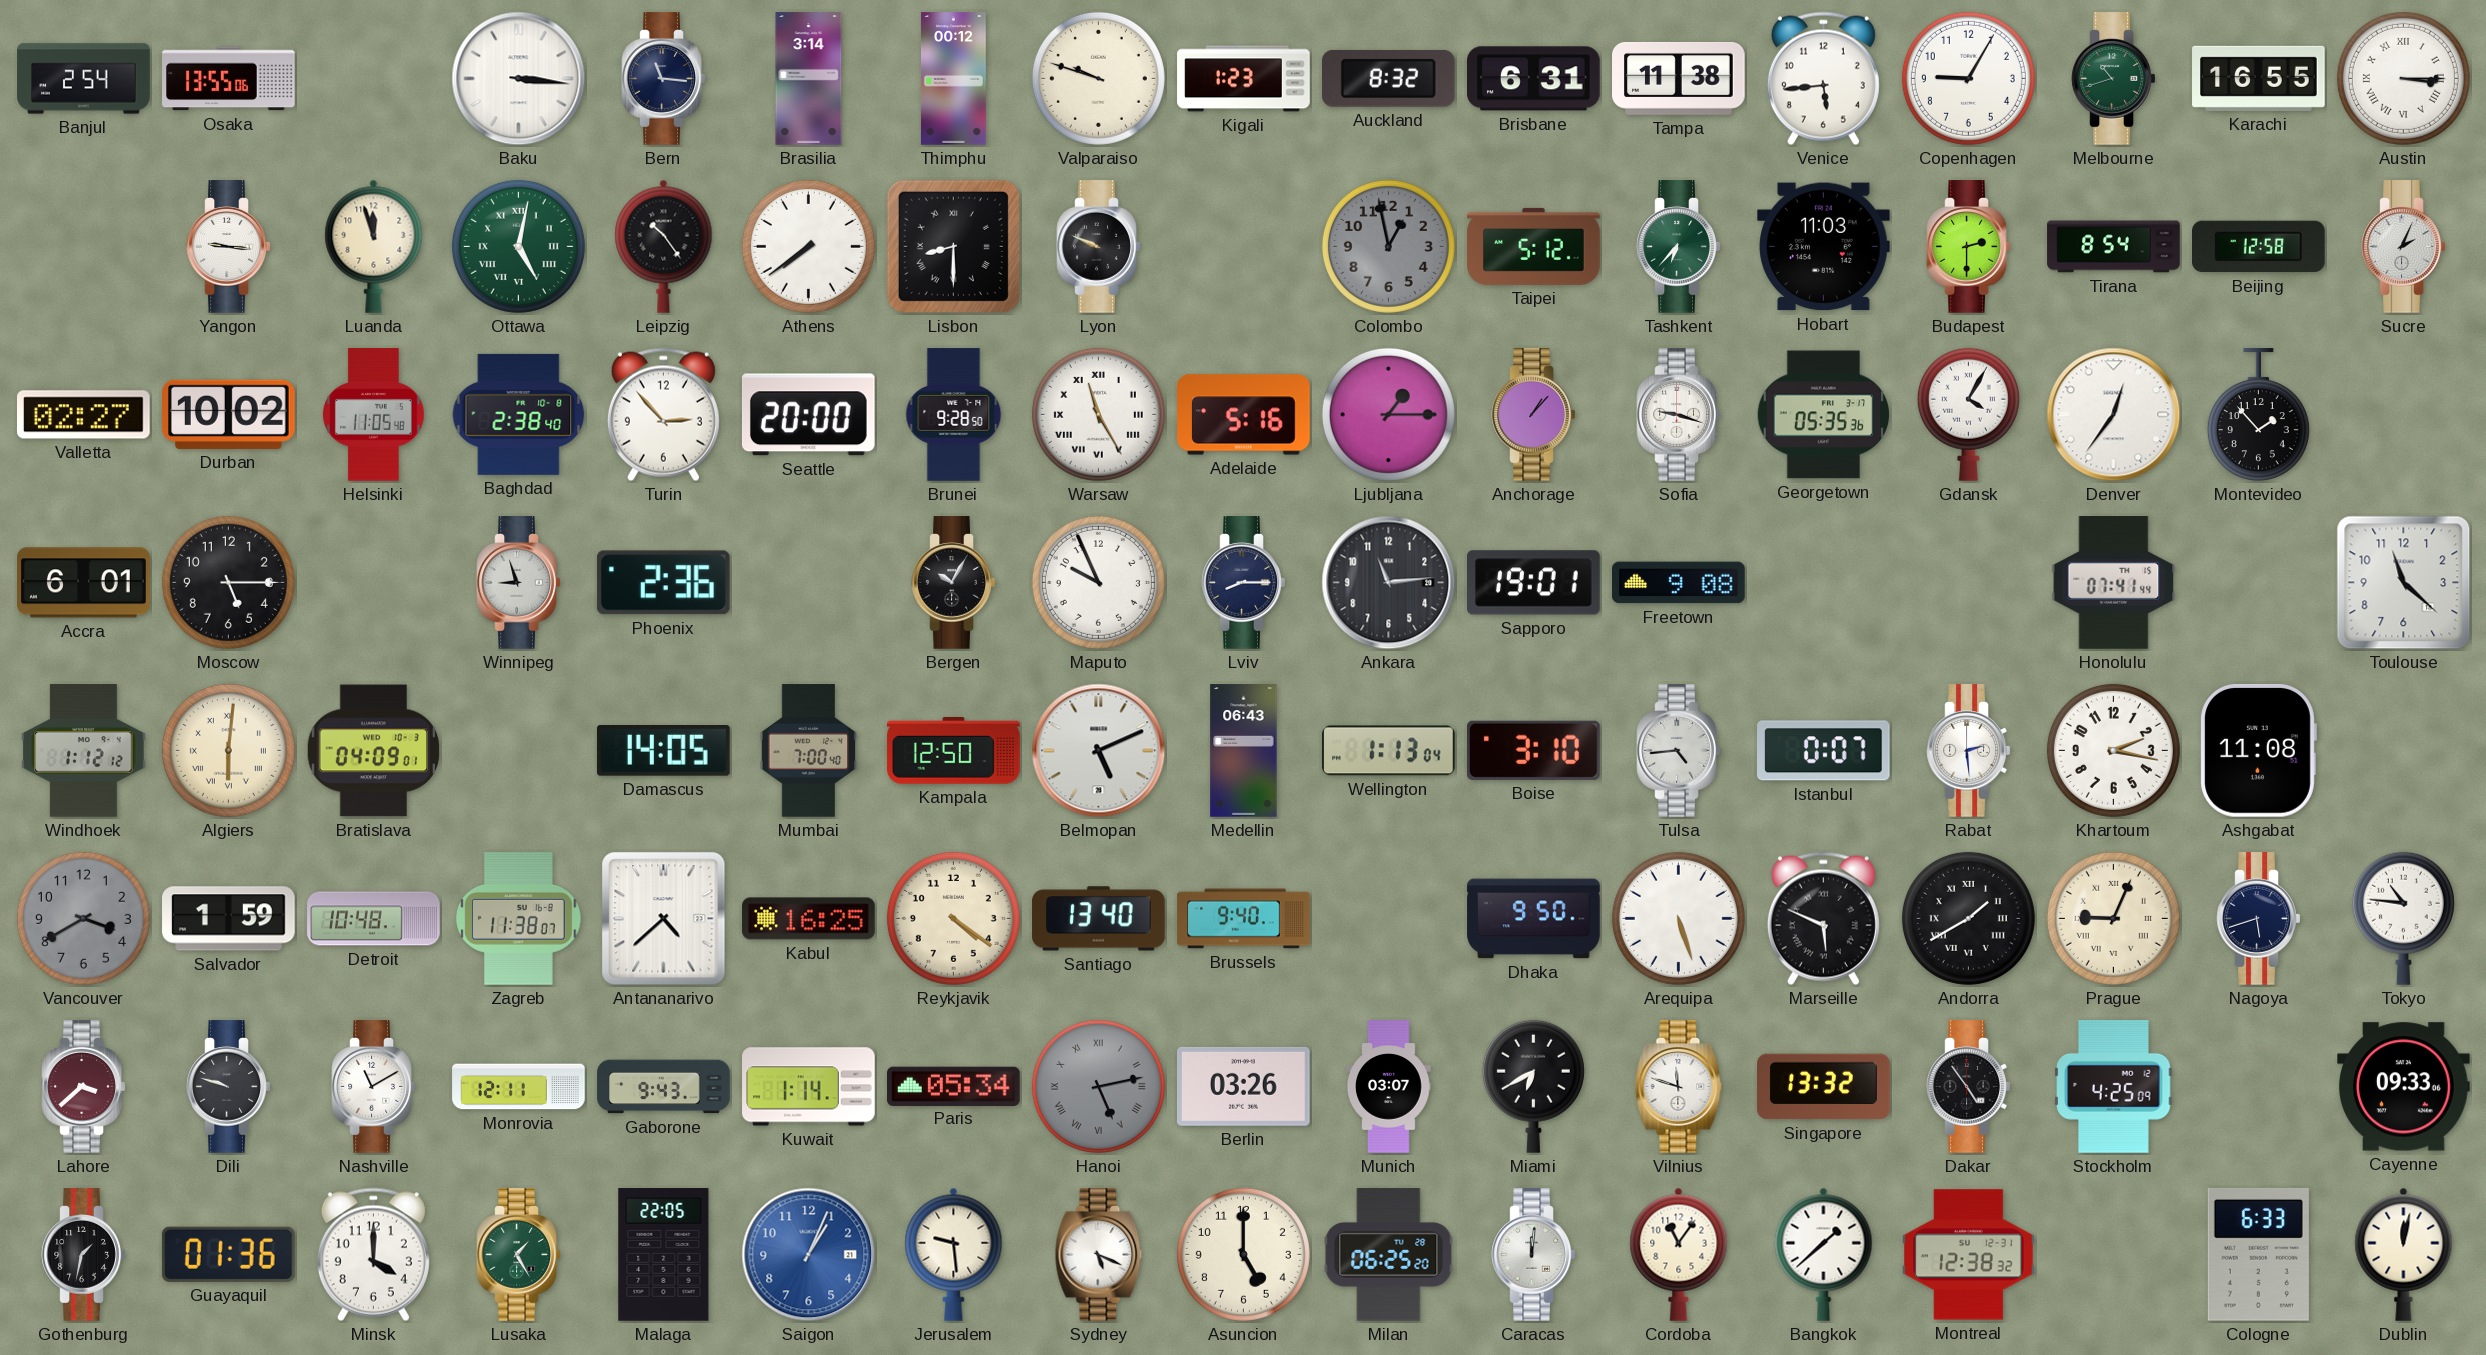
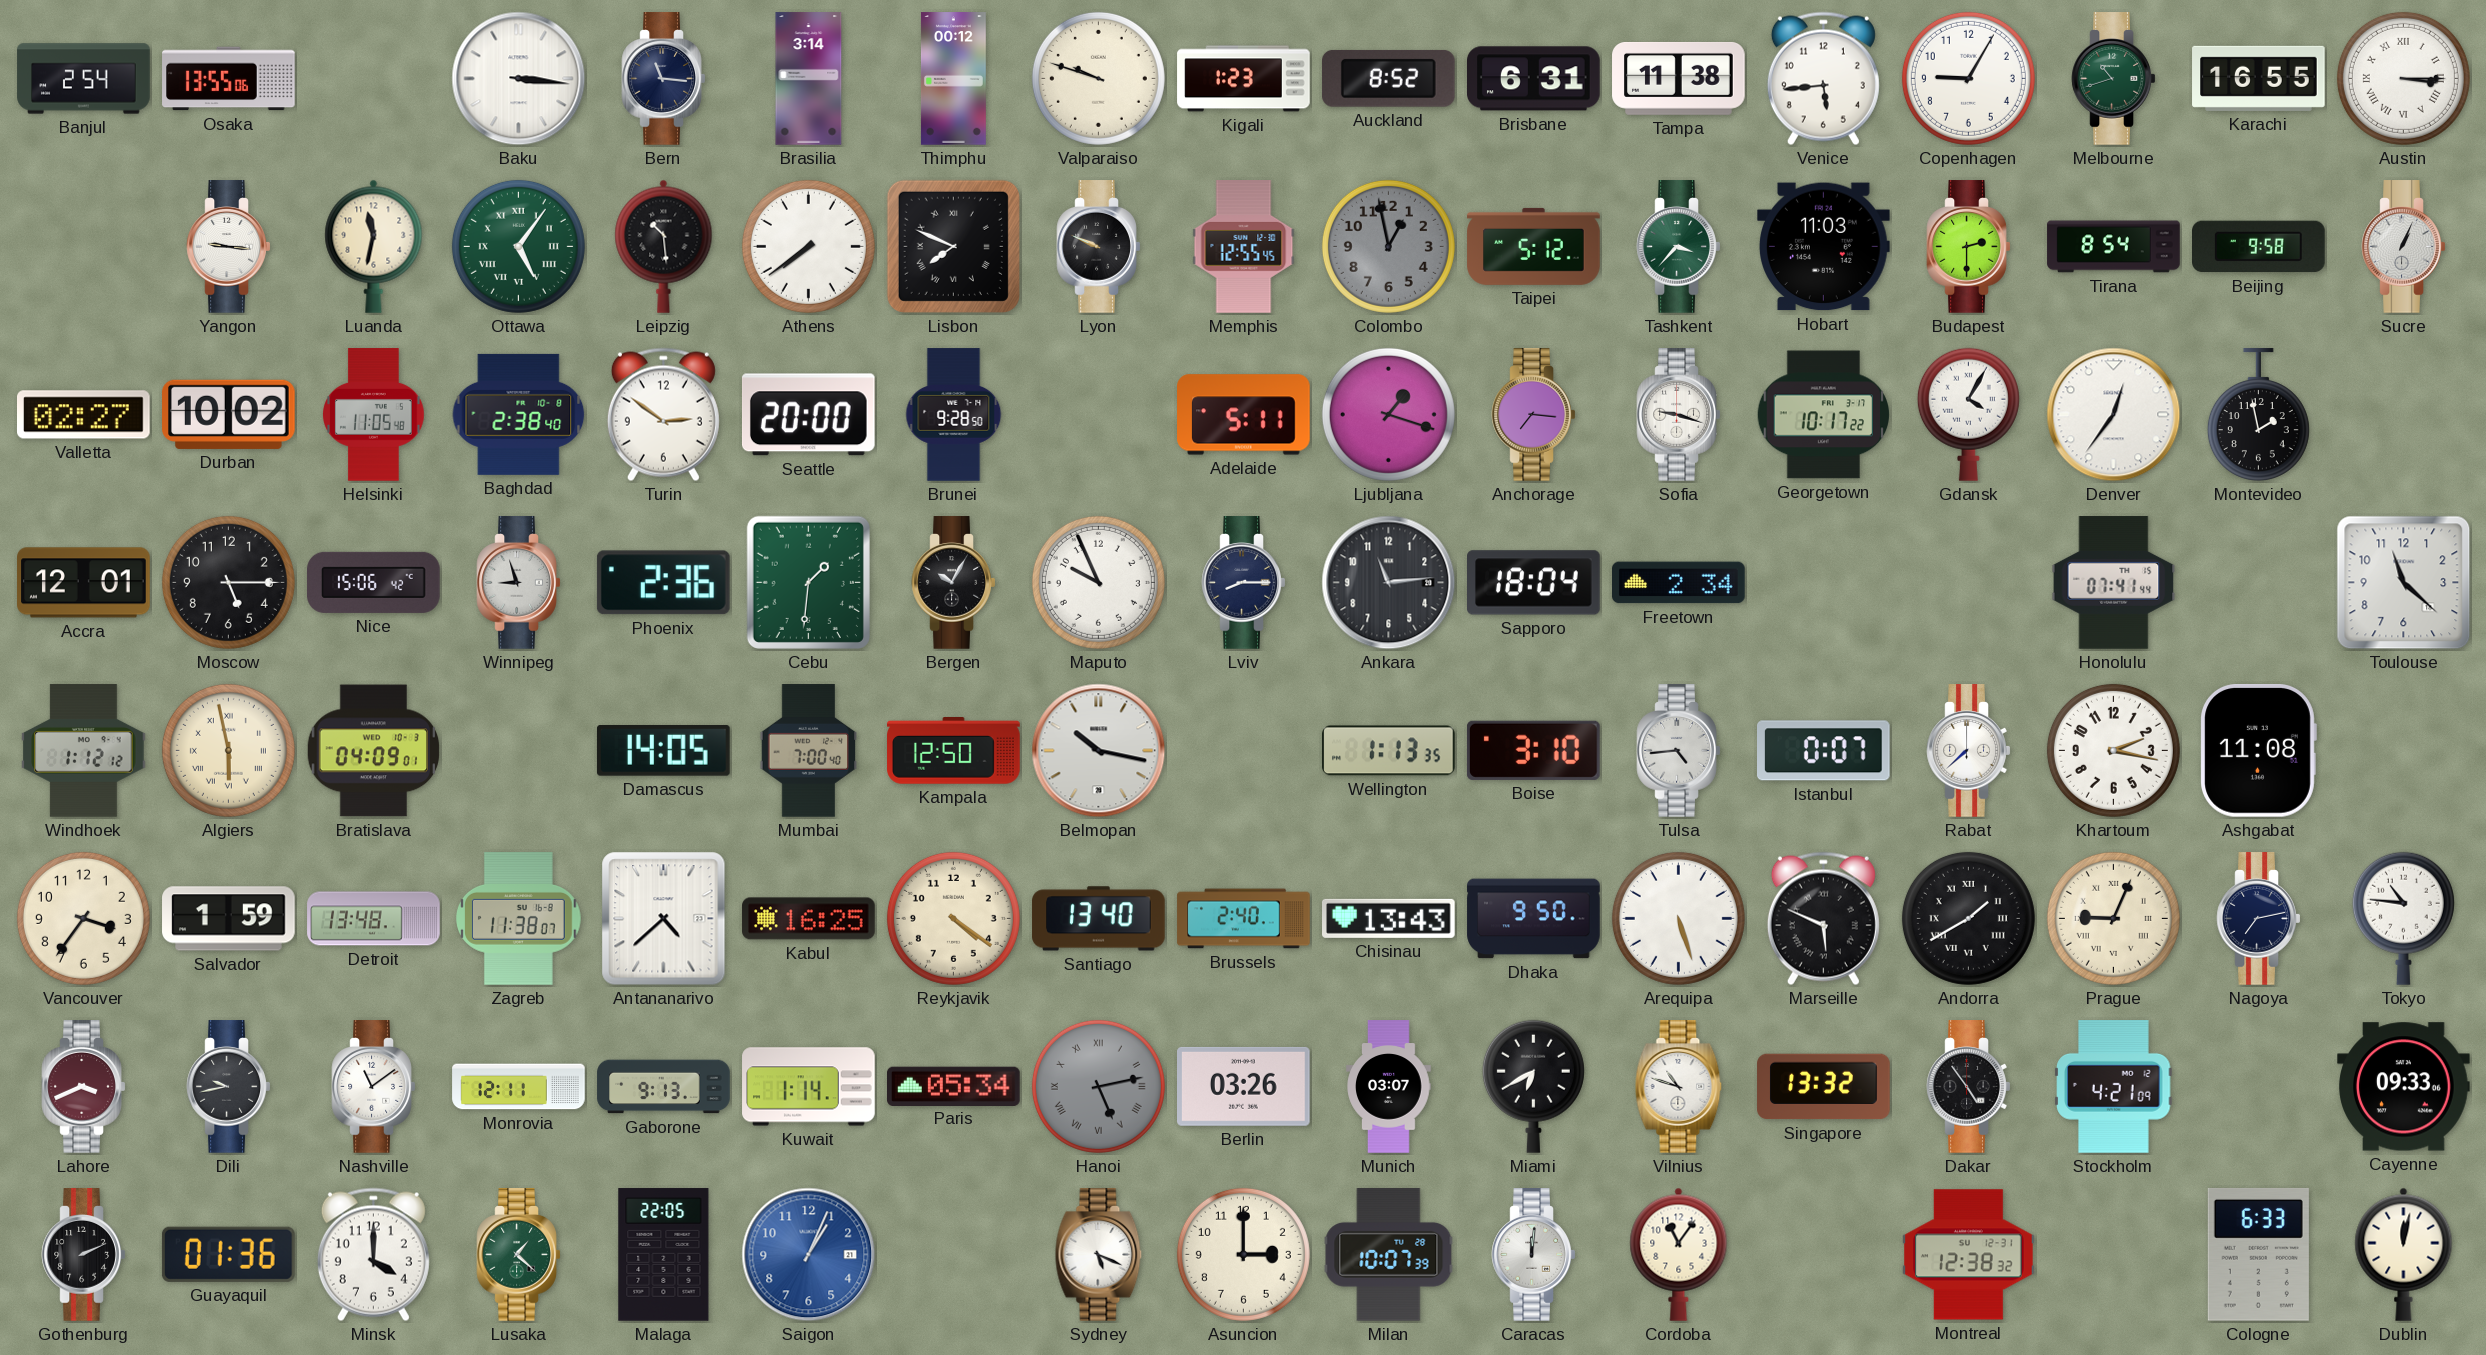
Auckland: 8:32 -> 8:52
Luanda: 11:57 -> 11:32
Ottawa: 5:02 -> 5:06
Leipzig: 10:24 -> 10:29
Lisbon: 8:30 -> 7:49
Memphis: none -> 12:55
Tashkent: 6:37 -> 3:37
Beijing: 12:58 -> 9:58
Sucre: 2:04 -> 1:04
Turin: 2:53 -> 2:51
Warsaw: 11:25 -> none
Adelaide: 5:16 -> 5:11
Ljubljana: 1:15 -> 1:18
Anchorage: 1:07 -> 7:16
Georgetown: 05:35 -> 10:17
Montevideo: 1:53 -> 1:58
Accra: 6:01 -> 12:01
Nice: none -> 15:06
Cebu: none -> 1:31
Sapporo: 19:01 -> 18:04
Freetown: 9:08 -> 2:34
Algiers: 6:01 -> 5:58
Belmopan: 5:11 -> 10:17
Medellin: 06:43 -> none
Wellington: 1:13:04 -> 1:13:35
Rabat: 2:29 -> 7:38
Vancouver: 3:40 -> 3:36
Vancouver dial: grey -> cream
Detroit: 10:48 -> 13:48
Brussels: 9:40 -> 2:40
Chisinau: none -> 13:43
Nagoya: 5:42 -> 7:13
Lahore: 3:38 -> 3:41
Dili: 9:48 -> 9:43
Nashville: 11:10 -> 11:09
Gaborone: 9:43 -> 9:13
Vilnius: 11:48 -> 10:48
Stockholm: 4:25 -> 4:21
Gothenburg: 1:32 -> 2:11
Lusaka: 1:25 -> 1:22
Jerusalem: 9:29 -> none
Asuncion: 5:00 -> 3:00
Milan: 06:25 -> 10:07
Bangkok: 1:38 -> none
